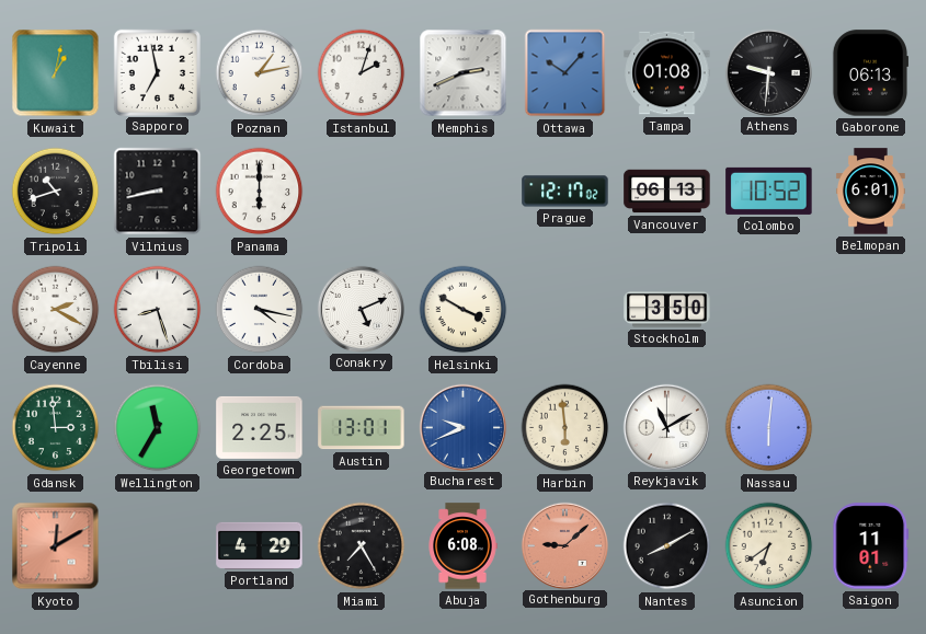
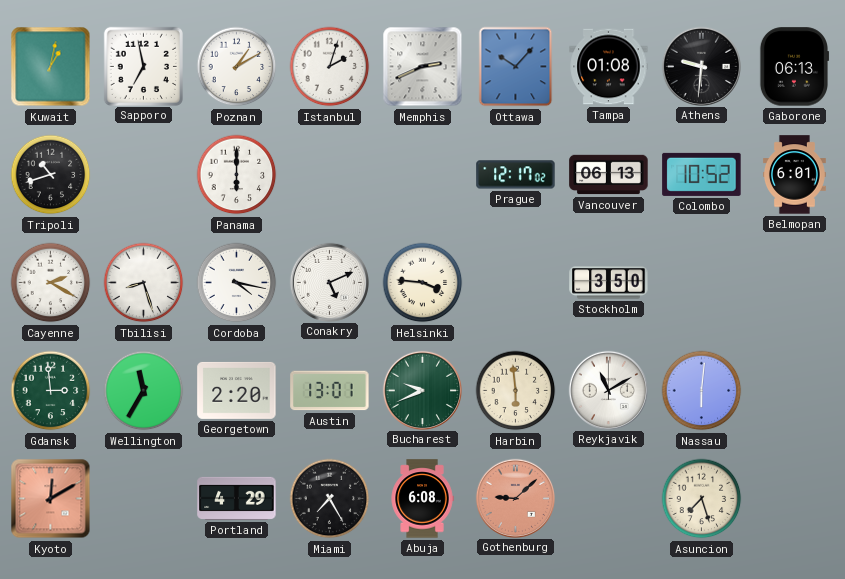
Poznan: 1:13 -> 1:10
Vilnius: 8:43 -> none
Helsinki: 3:50 -> 3:46
Georgetown: 2:25 -> 2:20
Bucharest dial: blue -> green
Nantes: 8:10 -> none
Asuncion: 6:39 -> 7:27
Saigon: 11:01 -> none
